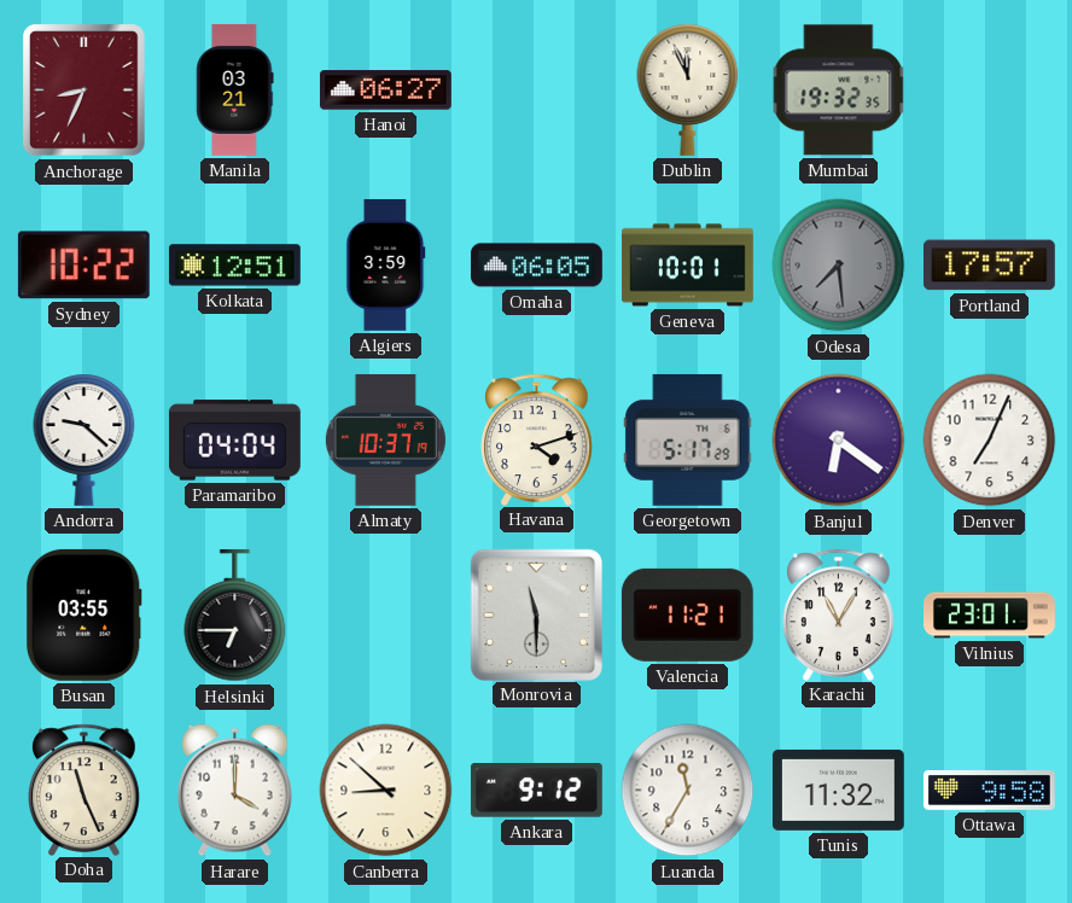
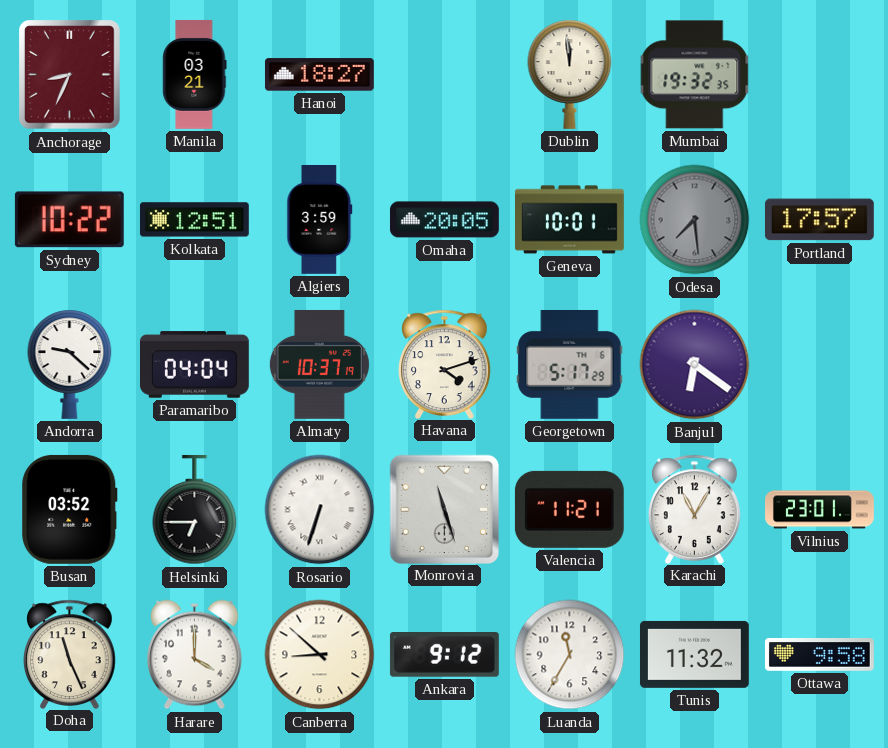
Hanoi: 06:27 -> 18:27
Dublin: 11:56 -> 11:59
Omaha: 06:05 -> 20:05
Denver: 7:04 -> none
Busan: 03:55 -> 03:52
Rosario: none -> 6:33
Monrovia: 11:30 -> 11:27
